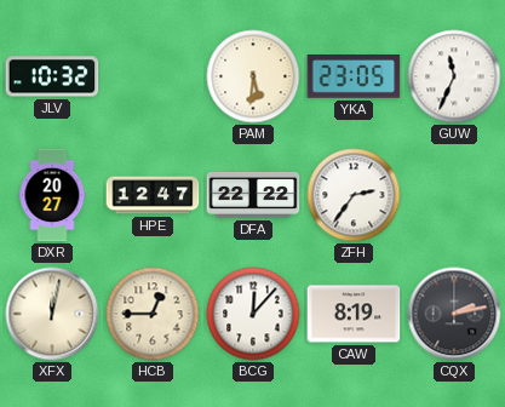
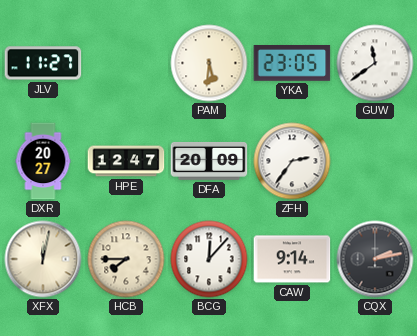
JLV: 10:32 -> 11:27
GUW: 11:34 -> 11:39
DFA: 22:22 -> 20:09
HCB: 12:45 -> 7:45
CAW: 8:19 -> 9:14
